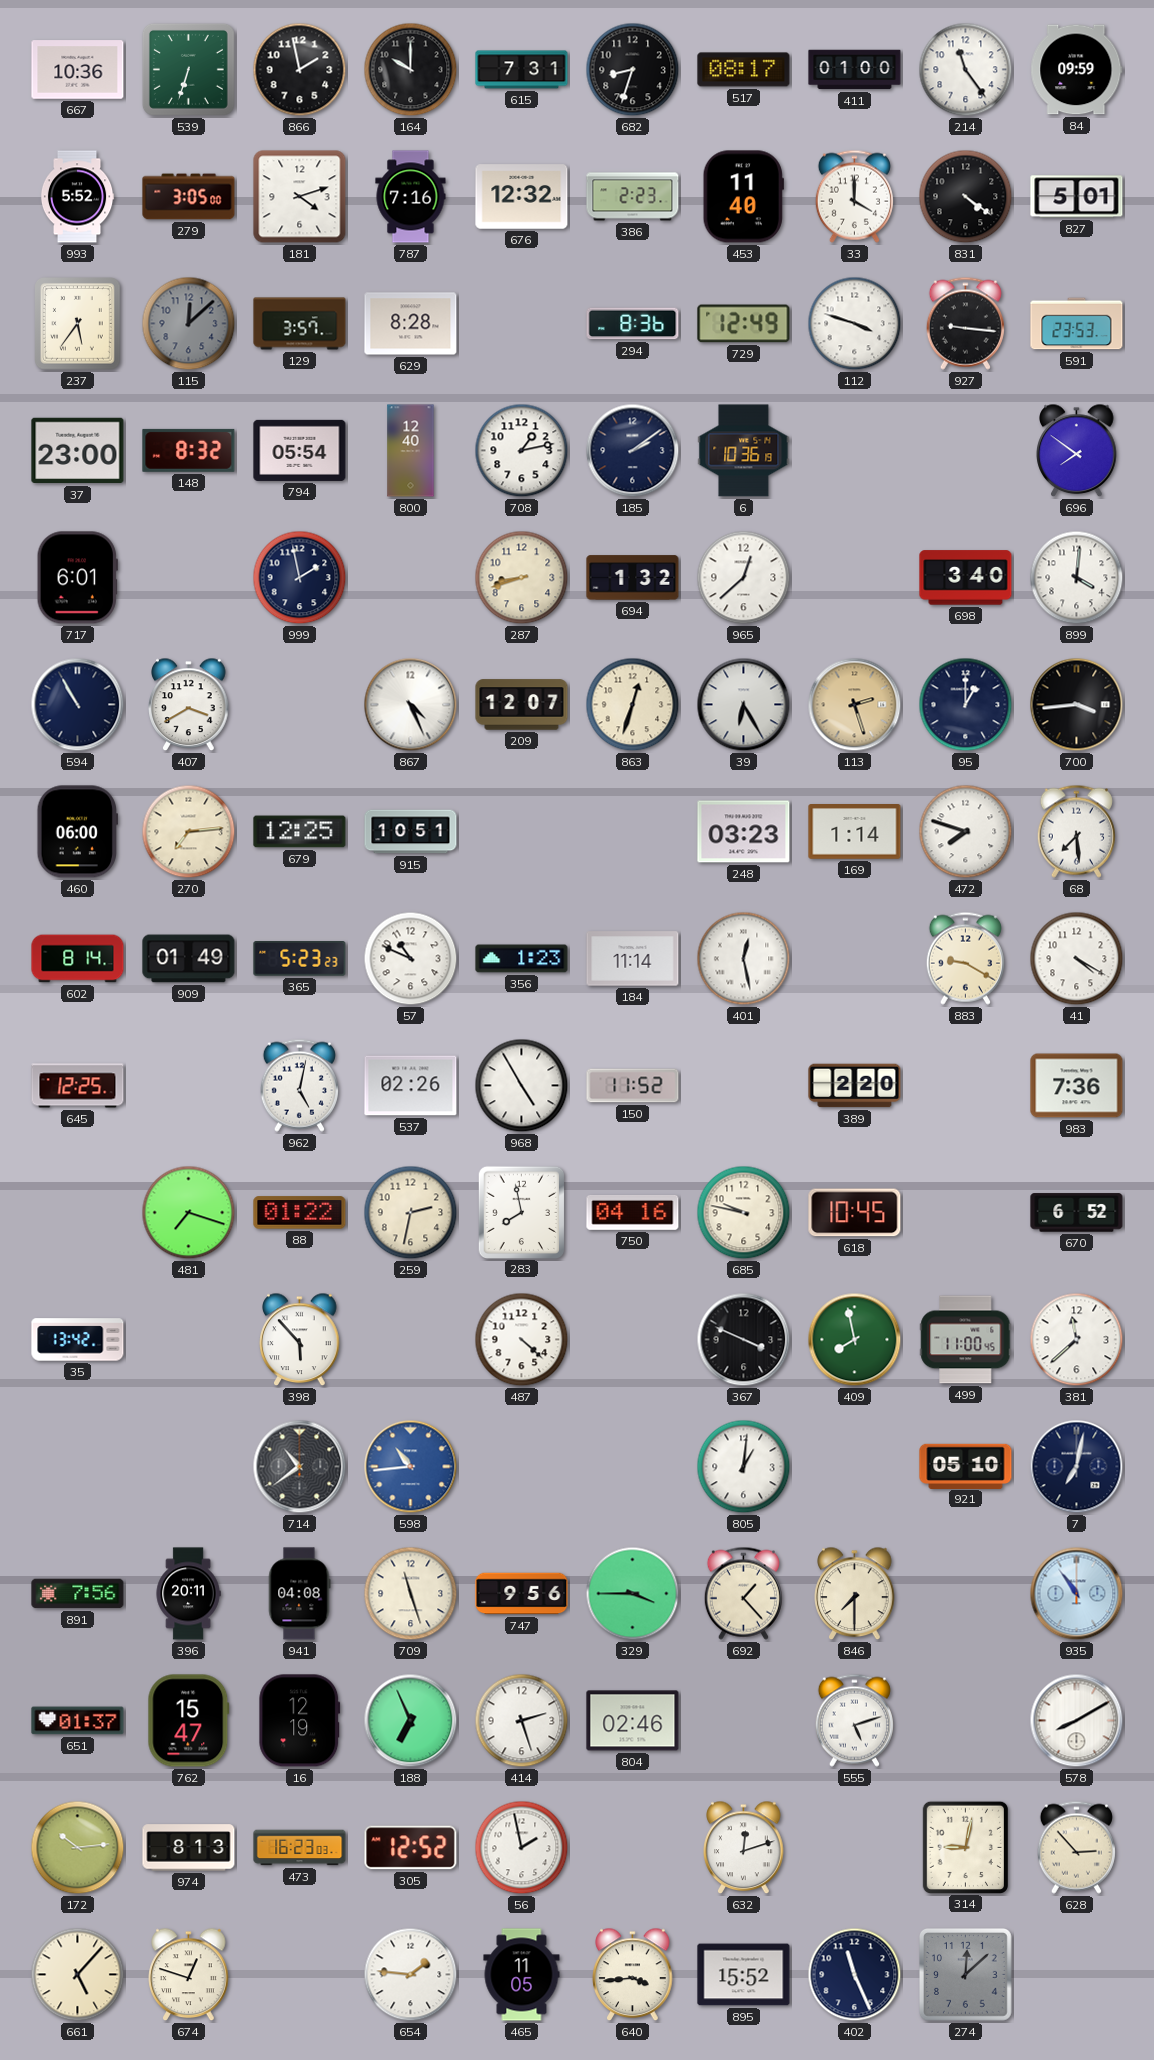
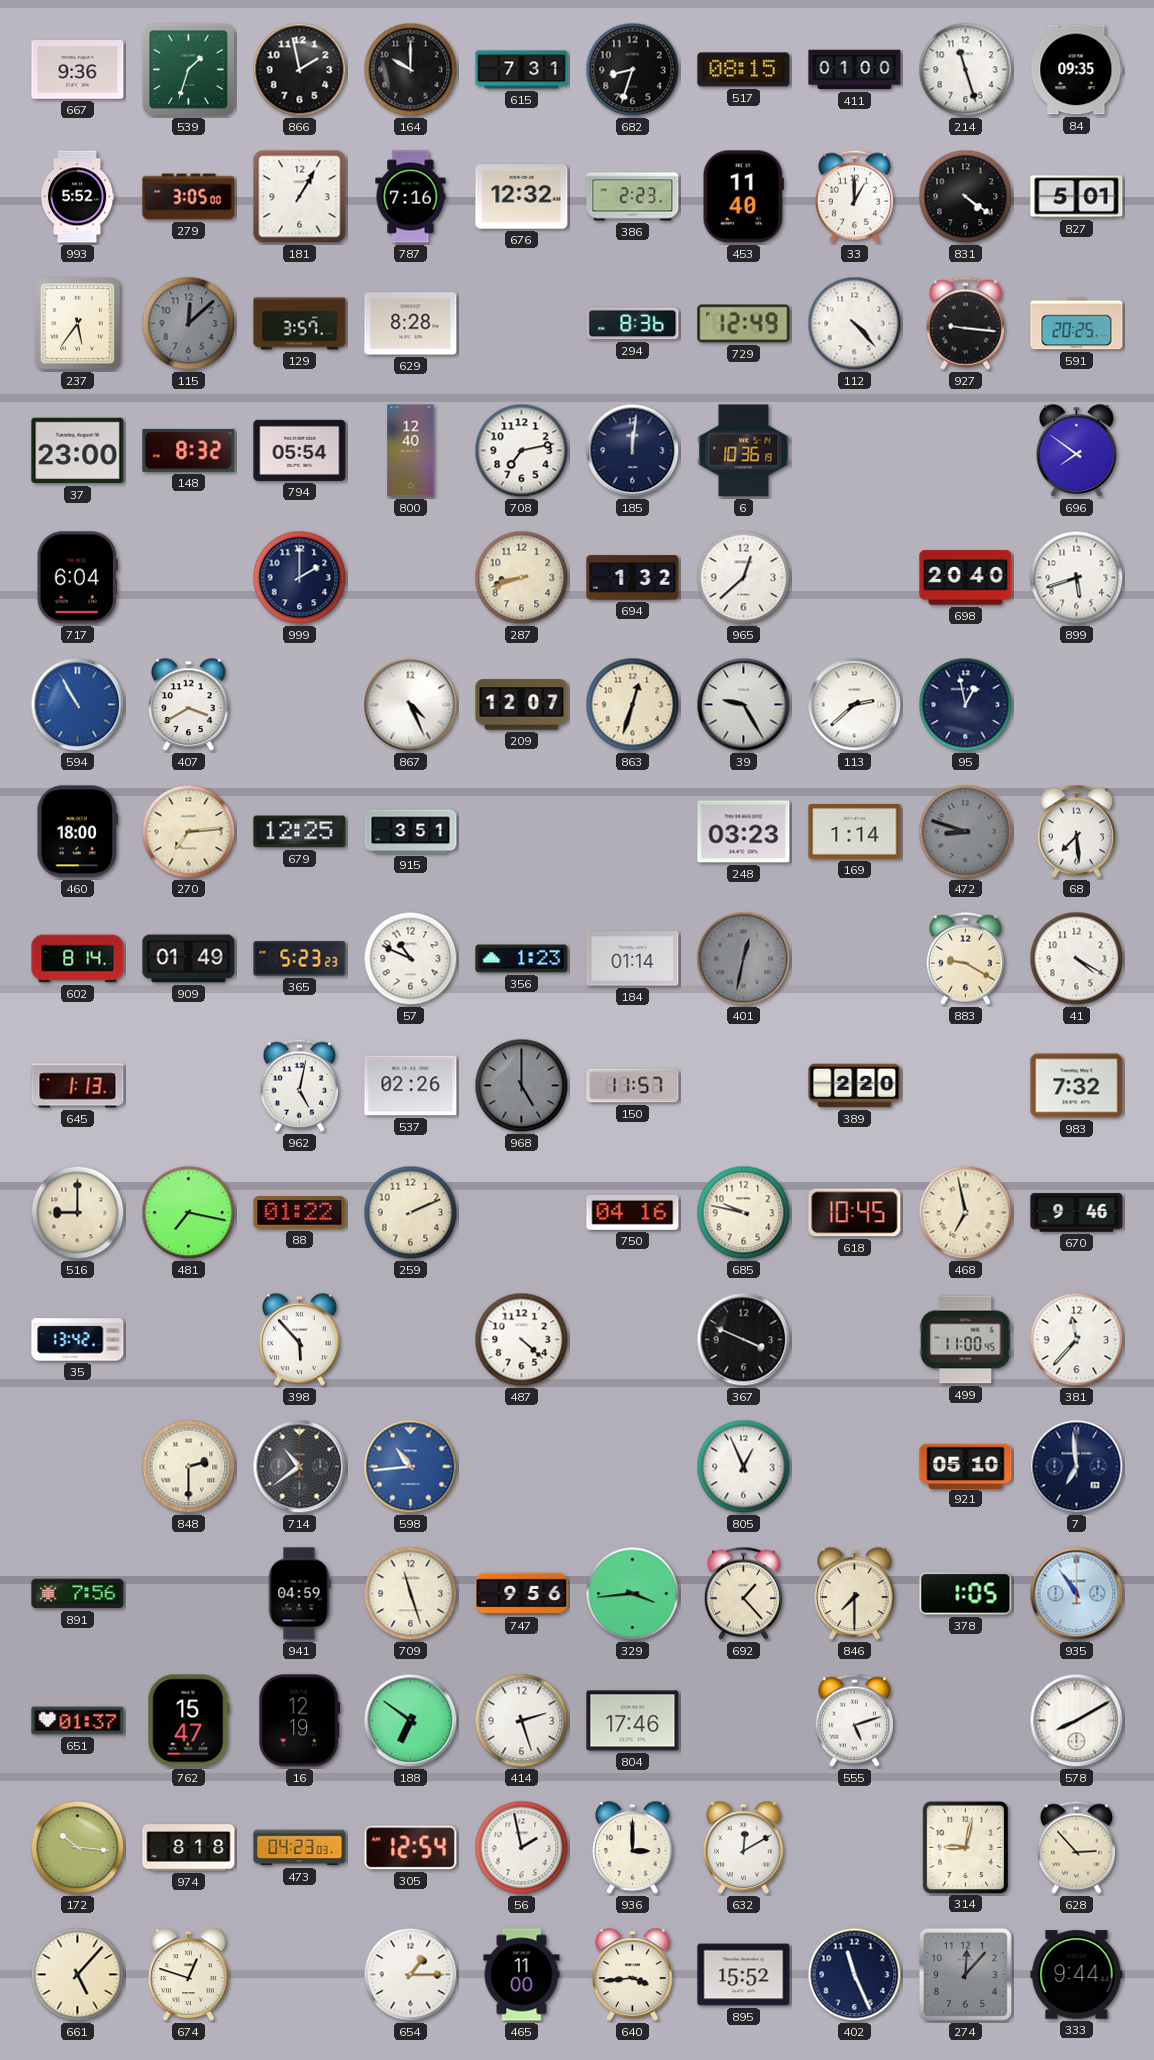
667: 10:36 -> 9:36
539: 6:33 -> 1:33
517: 08:17 -> 08:15
214: 11:24 -> 11:27
84: 09:59 -> 09:35
181: 4:12 -> 1:05
33: 4:00 -> 1:00
112: 3:48 -> 4:23
591: 23:53 -> 20:25
708: 1:13 -> 7:13
185: 2:09 -> 12:01
717: 6:01 -> 6:04
999: 1:58 -> 2:00
698: 3:40 -> 20:40
899: 4:01 -> 5:42
594 dial: navy -> blue
39: 6:25 -> 9:25
113: 2:27 -> 2:38
113 dial: champagne -> white
95: 1:00 -> 12:58
700: 3:44 -> none
460: 06:00 -> 18:00
915: 10:51 -> 3:51
472: 7:48 -> 8:48
472 dial: white -> grey
184: 11:14 -> 01:14
401: 12:28 -> 12:32
401 dial: white -> grey
645: 12:25 -> 1:13
968: 4:55 -> 5:00
968 dial: white -> grey
150: 11:52 -> 11:57
983: 7:36 -> 7:32
516: none -> 9:00
481: 7:18 -> 7:17
259: 2:32 -> 2:11
283: 7:58 -> none
468: none -> 6:58
670: 6:52 -> 9:46
409: 7:58 -> none
381: 11:38 -> 11:37
848: none -> 2:30
805: 1:01 -> 12:56
7: 7:02 -> 6:59
396: 20:11 -> none
941: 04:08 -> 04:59
329: 3:45 -> 3:44
378: none -> 1:05
188: 6:56 -> 6:51
804: 02:46 -> 17:46
172: 10:14 -> 10:16
974: 8:13 -> 8:18
473: 16:23 -> 04:23
305: 12:52 -> 12:54
936: none -> 3:00
632: 12:12 -> 12:10
654: 1:46 -> 1:15
465: 11:05 -> 11:00
274: 12:08 -> 12:07
333: none -> 9:44
